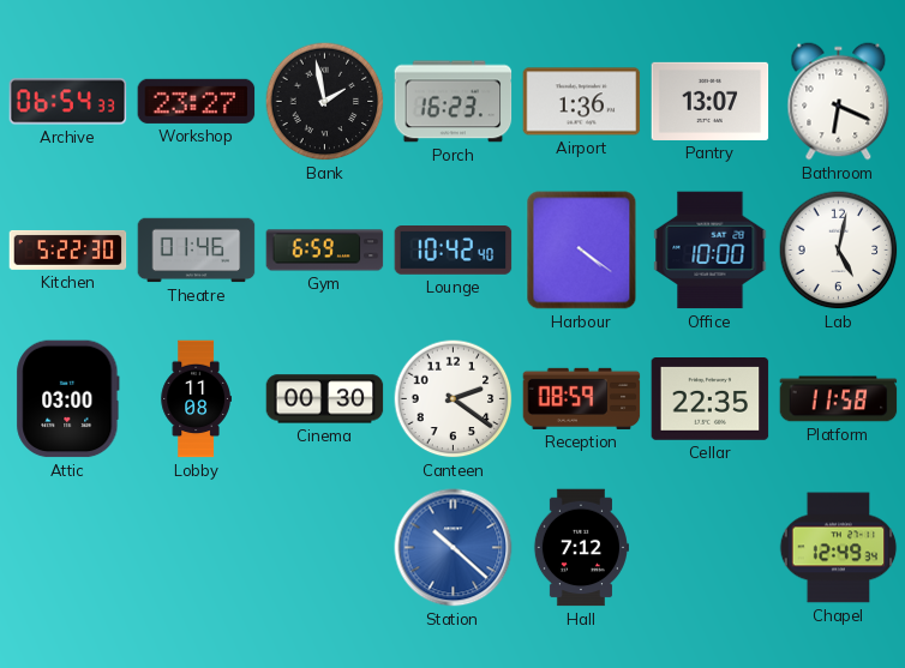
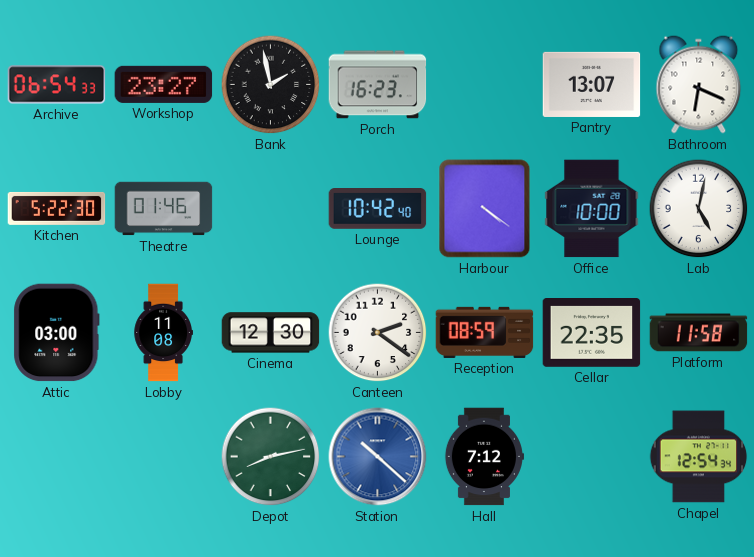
Airport: 1:36 -> none
Gym: 6:59 -> none
Cinema: 00:30 -> 12:30
Depot: none -> 8:13
Chapel: 12:49 -> 12:54
